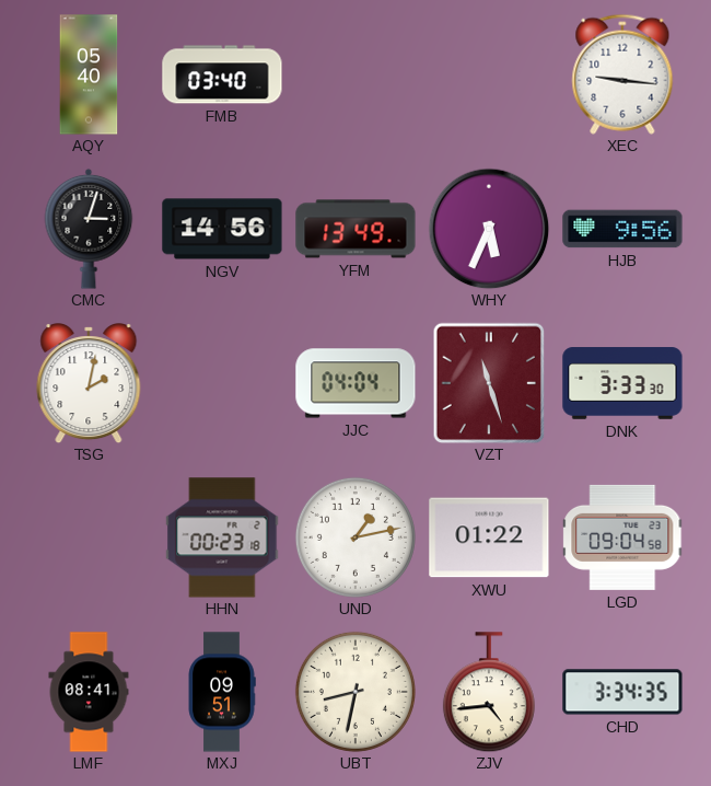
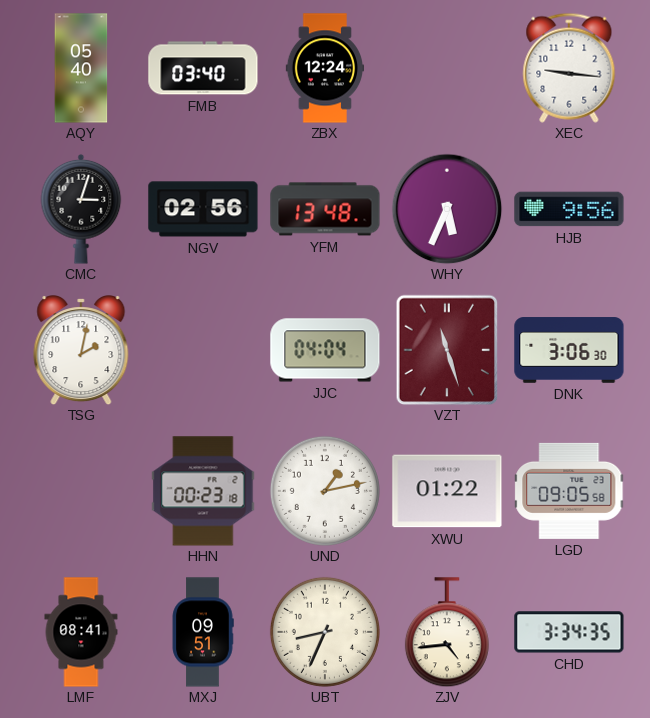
ZBX: none -> 12:24
NGV: 14:56 -> 02:56
YFM: 13:49 -> 13:48
DNK: 3:33 -> 3:06
LGD: 09:04 -> 09:05
UBT: 8:32 -> 8:34
